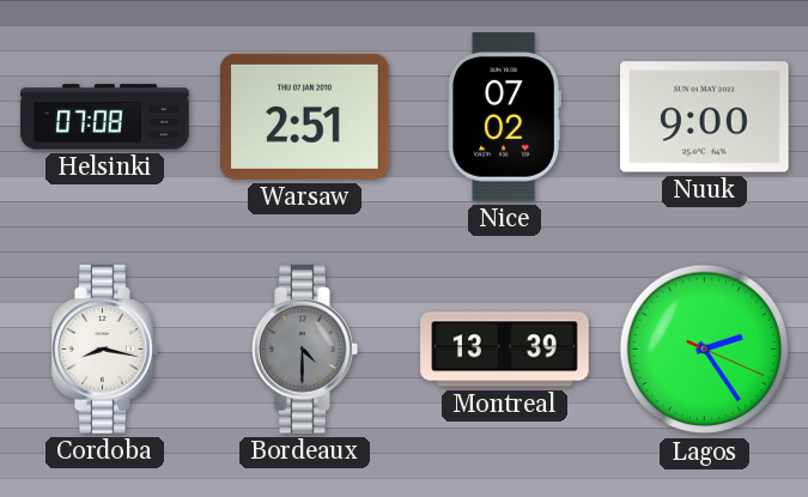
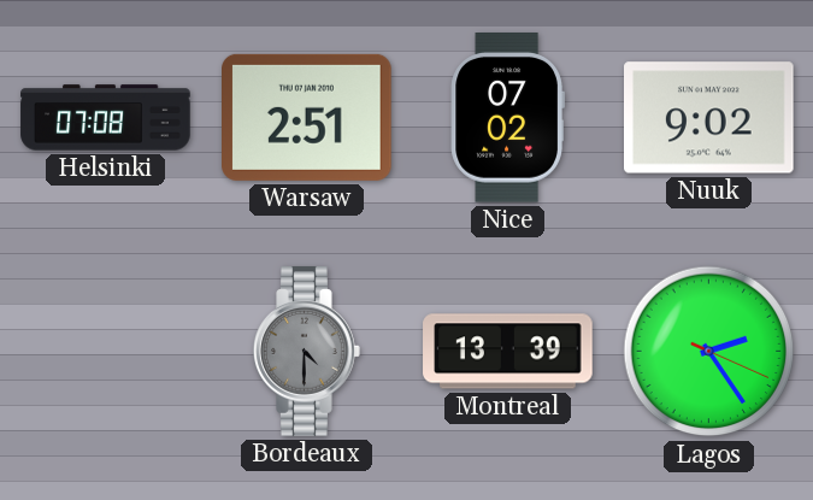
Nuuk: 9:00 -> 9:02
Cordoba: 8:17 -> none
